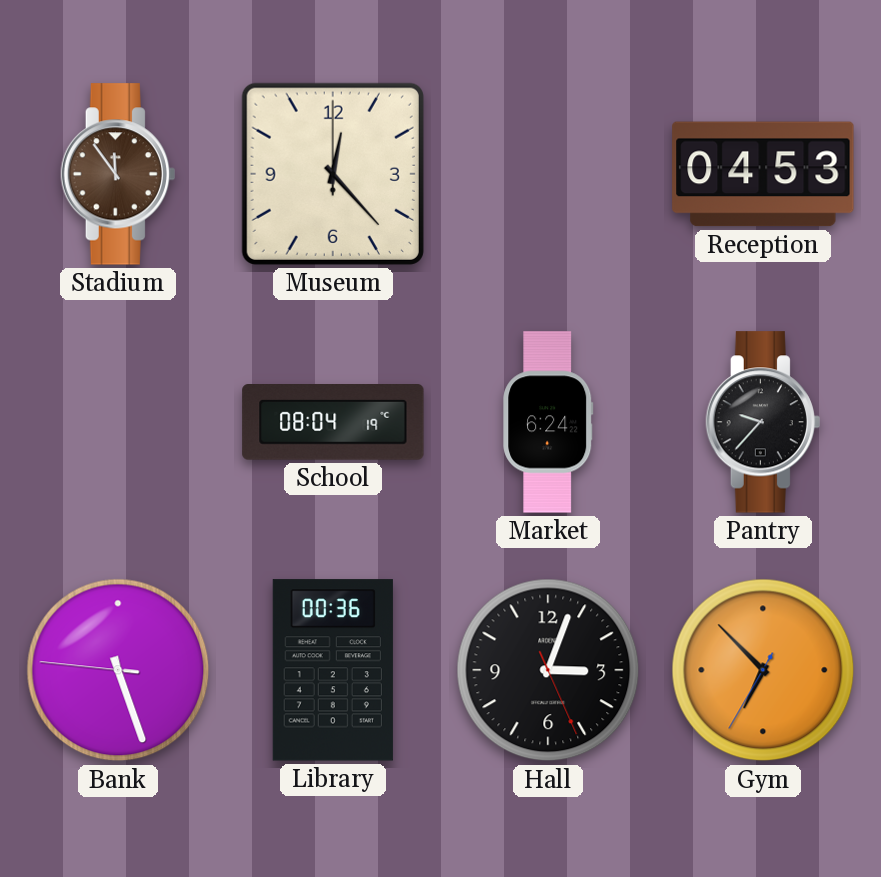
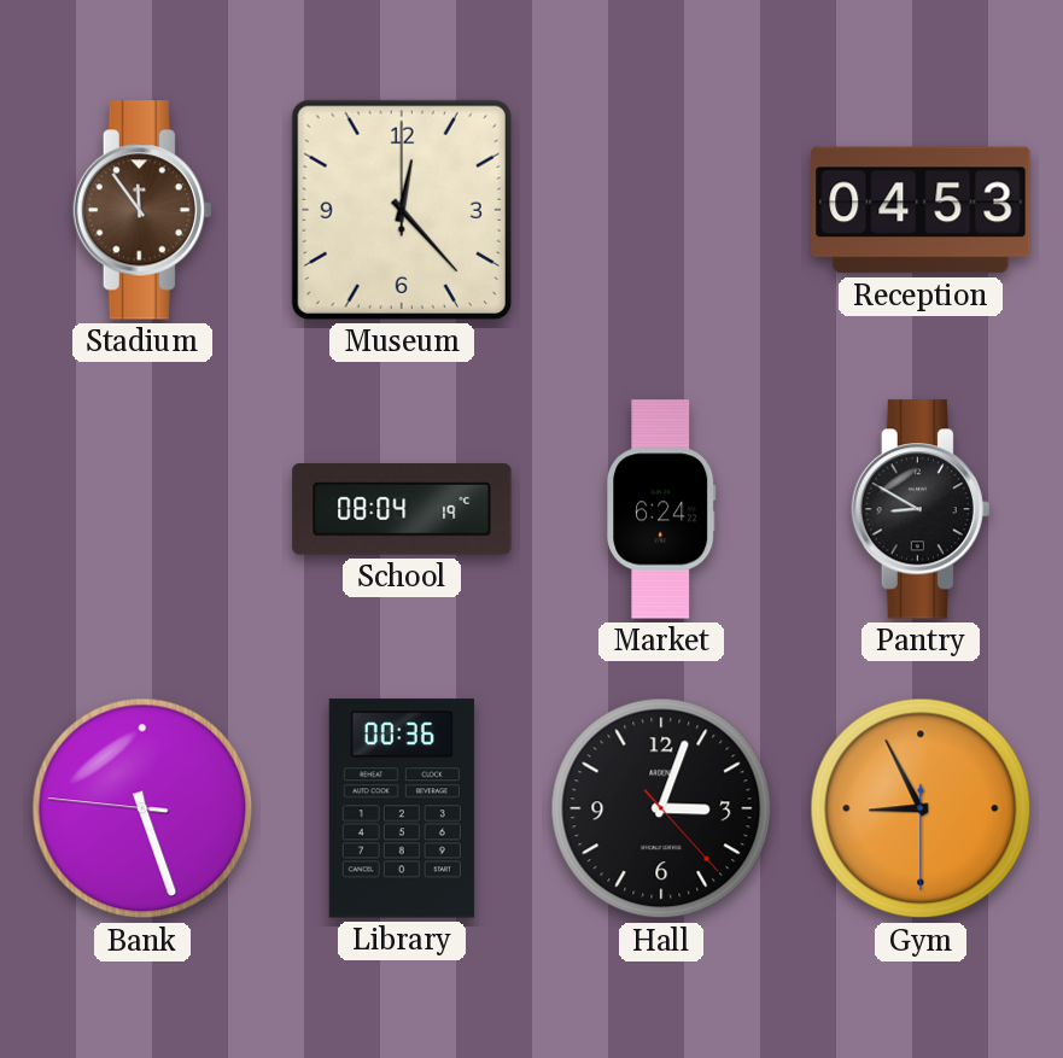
Pantry: 9:37 -> 8:50
Hall: 3:03:26 -> 3:03:23
Gym: 6:52 -> 8:55
